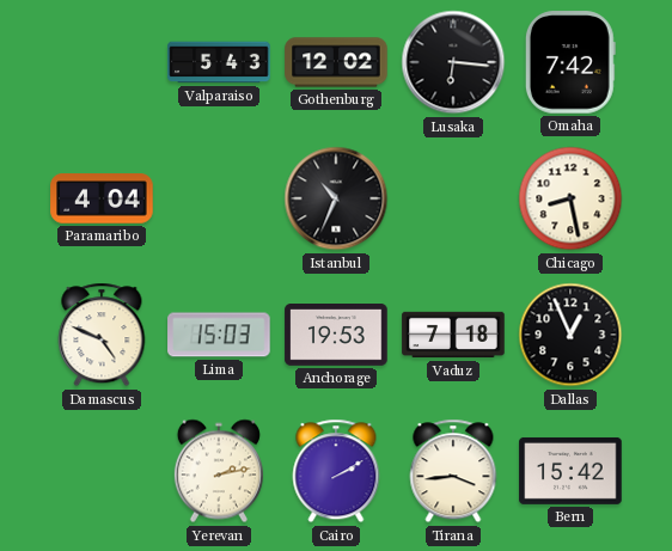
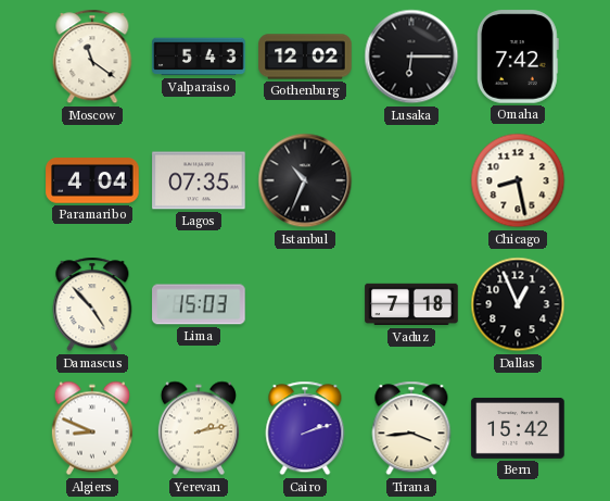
Moscow: none -> 11:21
Lusaka: 6:16 -> 6:15
Lagos: none -> 07:35
Damascus: 4:49 -> 4:53
Anchorage: 19:53 -> none
Algiers: none -> 8:49
Cairo: 2:10 -> 2:12
